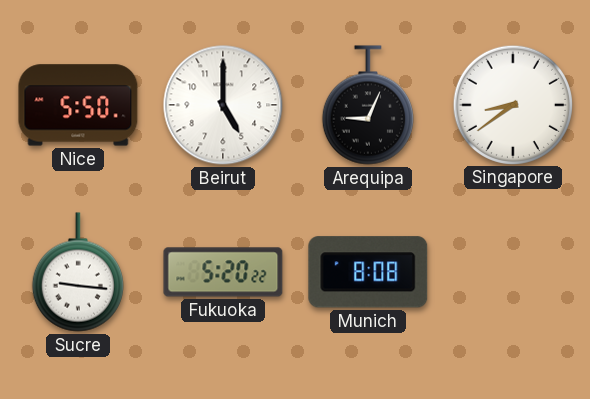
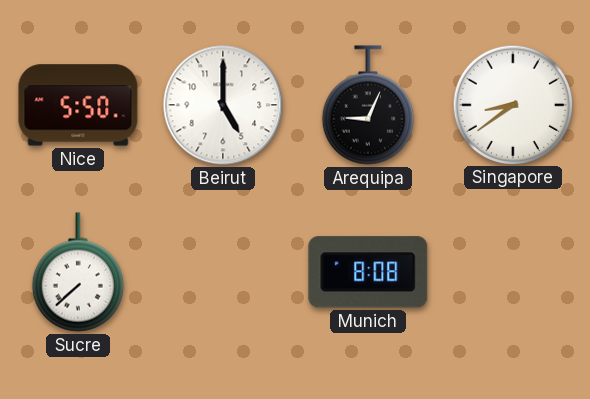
Sucre: 9:16 -> 7:38
Fukuoka: 5:20 -> none
